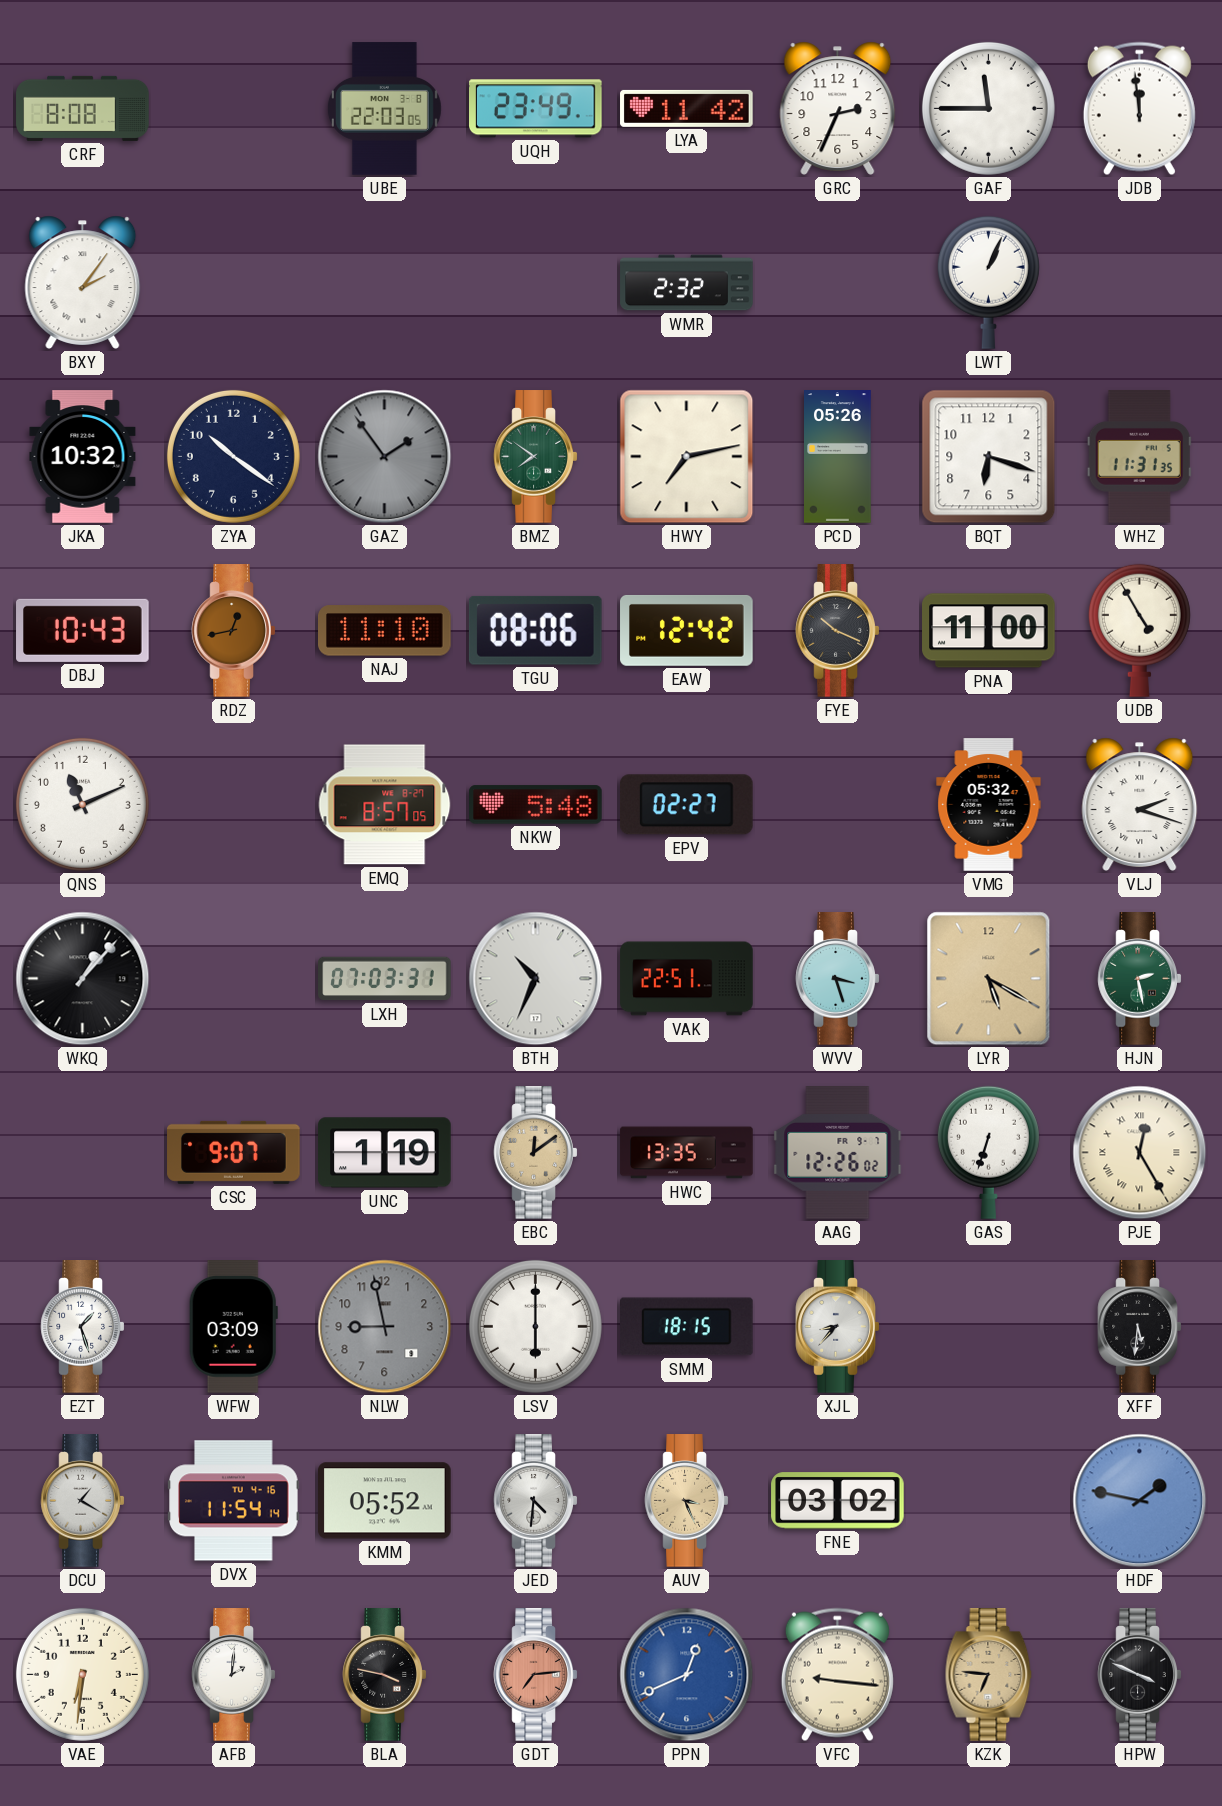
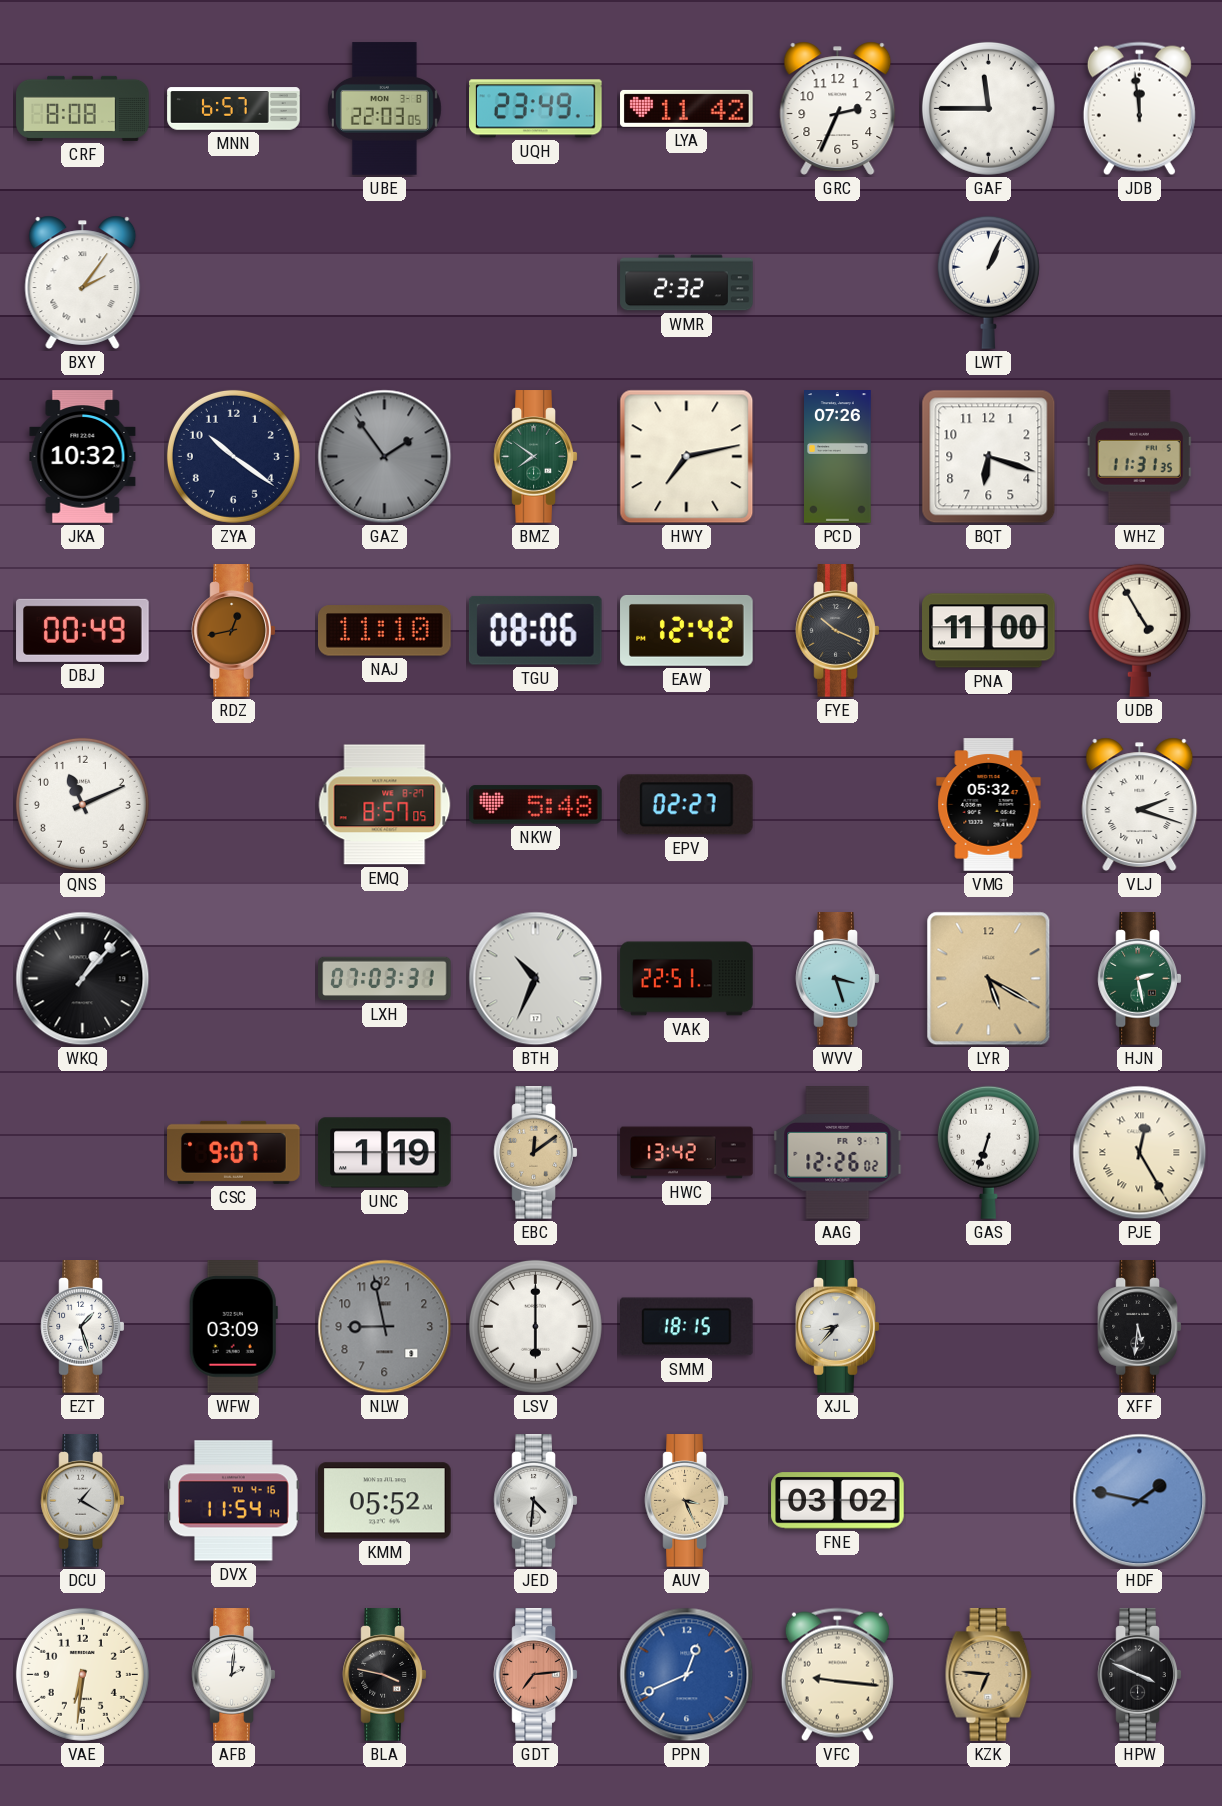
MNN: none -> 6:57
PCD: 05:26 -> 07:26
DBJ: 10:43 -> 00:49
HWC: 13:35 -> 13:42
